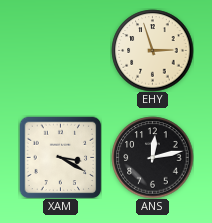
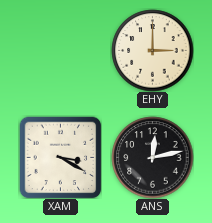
EHY: 2:57 -> 3:00
